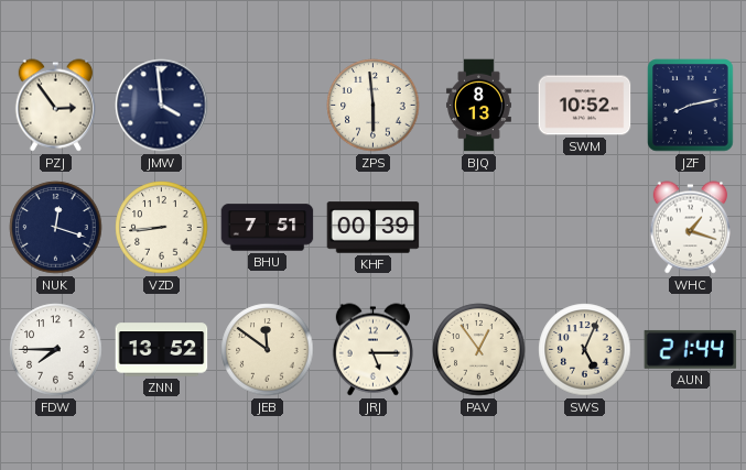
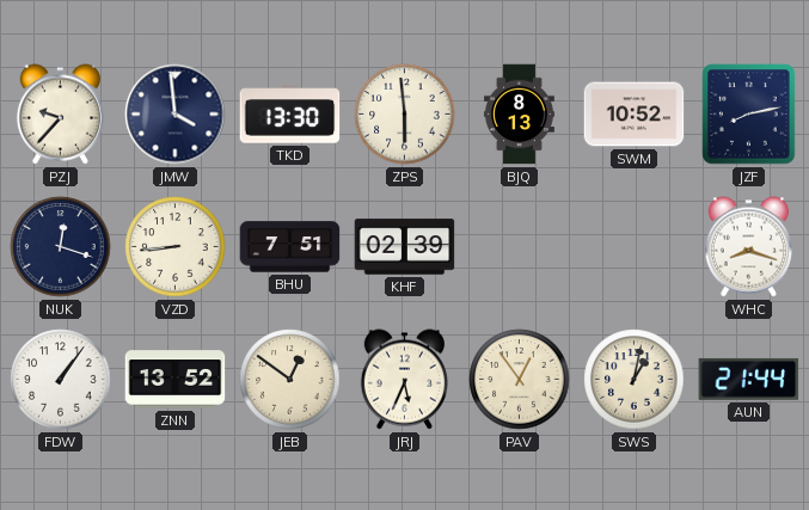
PZJ: 2:54 -> 9:37
TKD: none -> 13:30
KHF: 00:39 -> 02:39
WHC: 1:18 -> 8:18
FDW: 7:45 -> 1:06
JEB: 11:51 -> 12:51
JRJ: 5:15 -> 5:34
SWS: 5:04 -> 1:02
